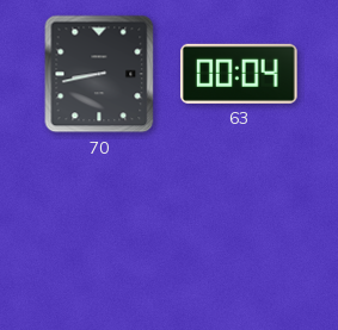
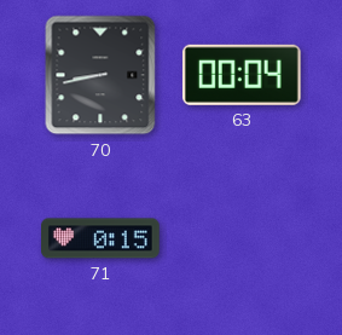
71: none -> 0:15
